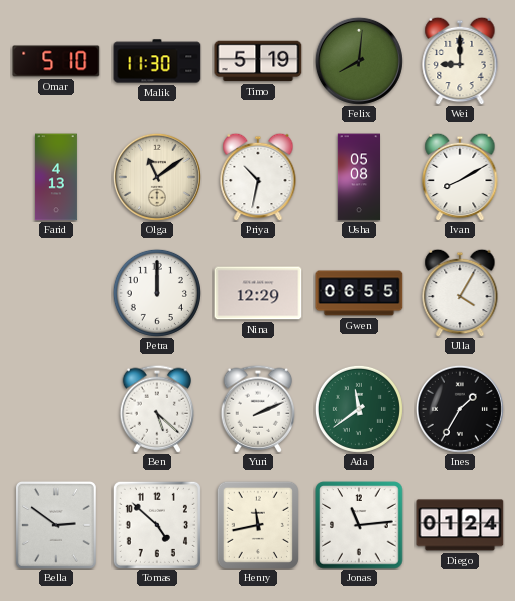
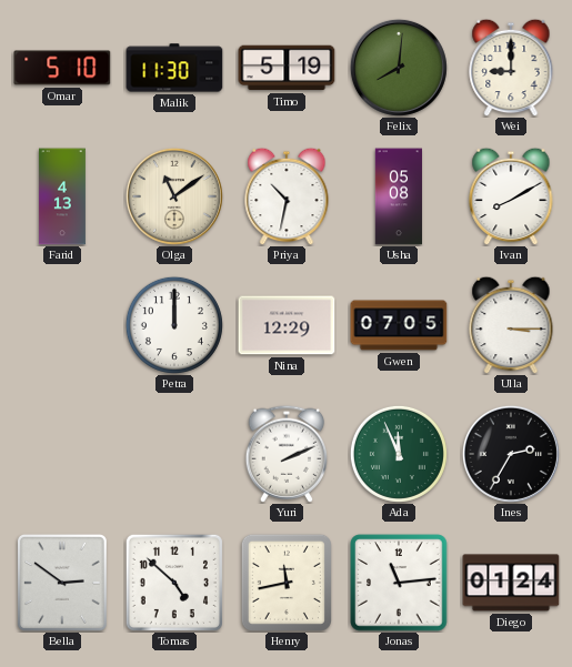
Gwen: 06:55 -> 07:05
Ulla: 4:05 -> 3:15
Ben: 5:22 -> none
Ada: 11:39 -> 11:56
Ines: 1:35 -> 2:35
